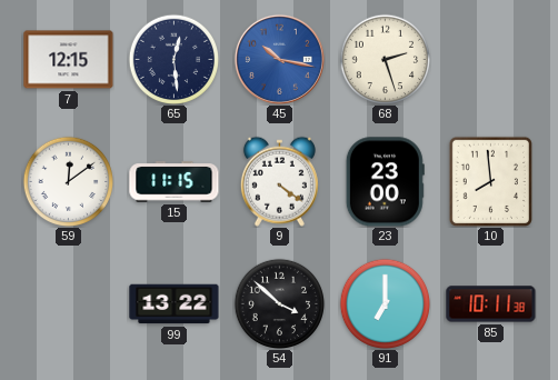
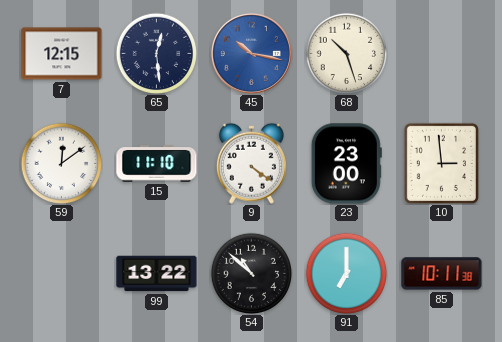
68: 2:27 -> 10:27
15: 11:15 -> 11:10
10: 7:59 -> 2:59
54: 3:52 -> 10:52
